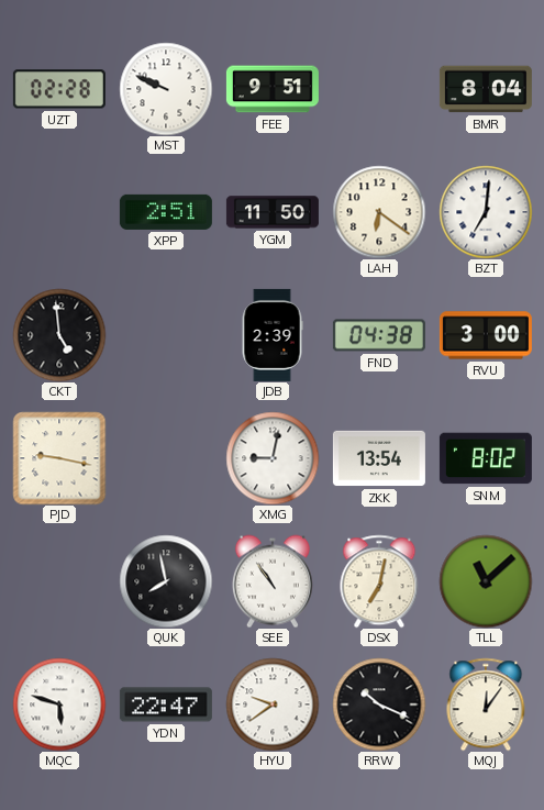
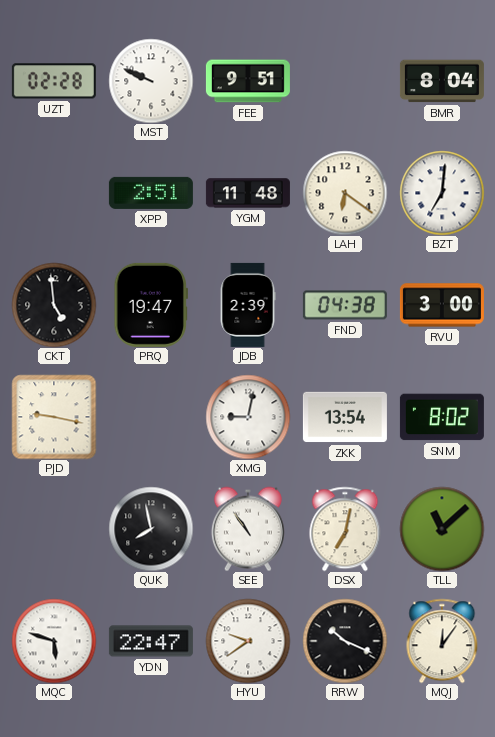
YGM: 11:50 -> 11:48
PRQ: none -> 19:47
